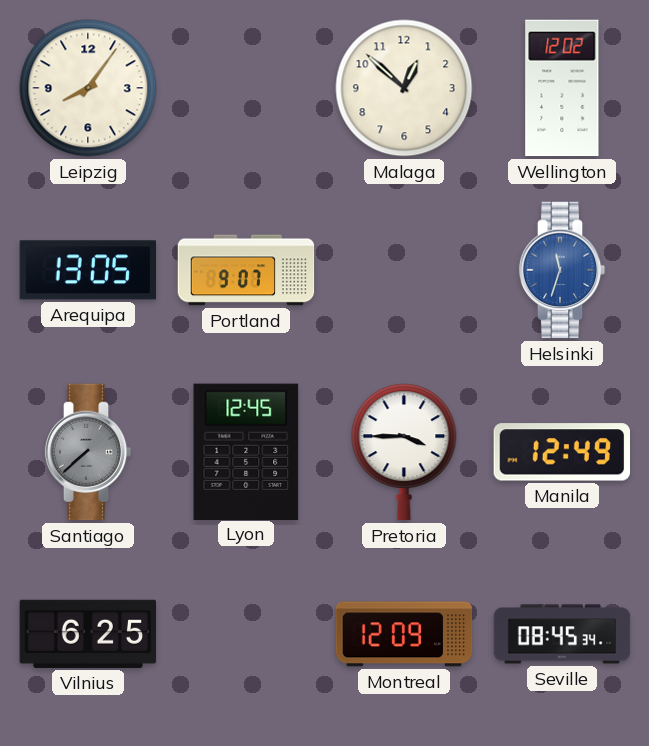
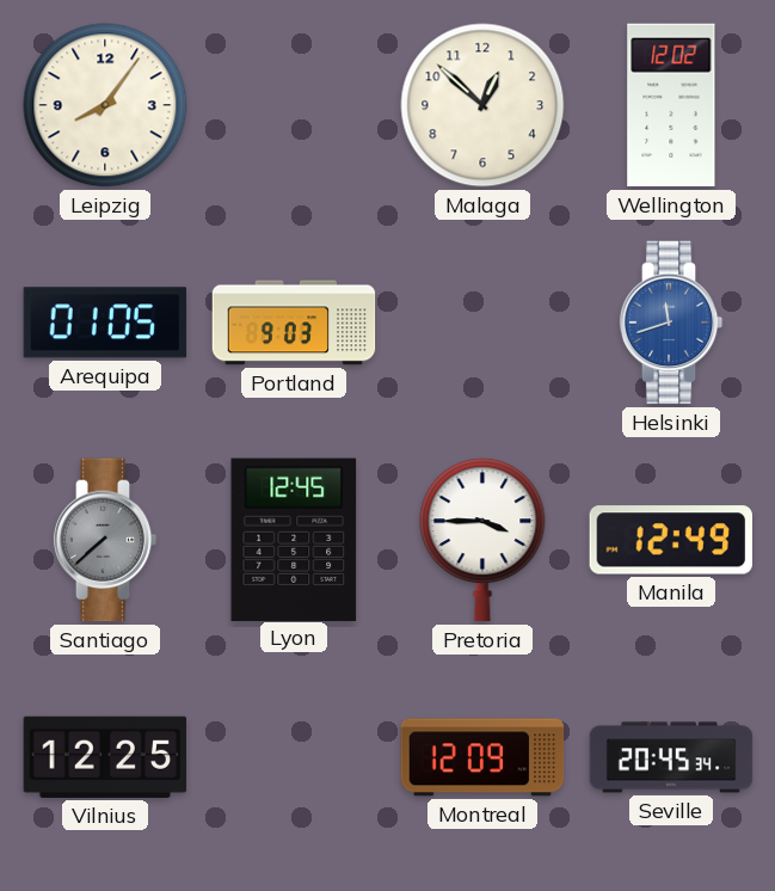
Arequipa: 13:05 -> 01:05
Portland: 9:07 -> 9:03
Helsinki: 11:33 -> 11:42
Vilnius: 6:25 -> 12:25
Seville: 08:45 -> 20:45
